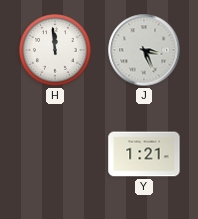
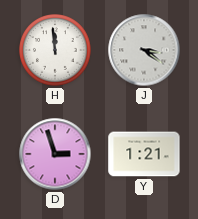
J: 3:26 -> 3:21
D: none -> 2:57
